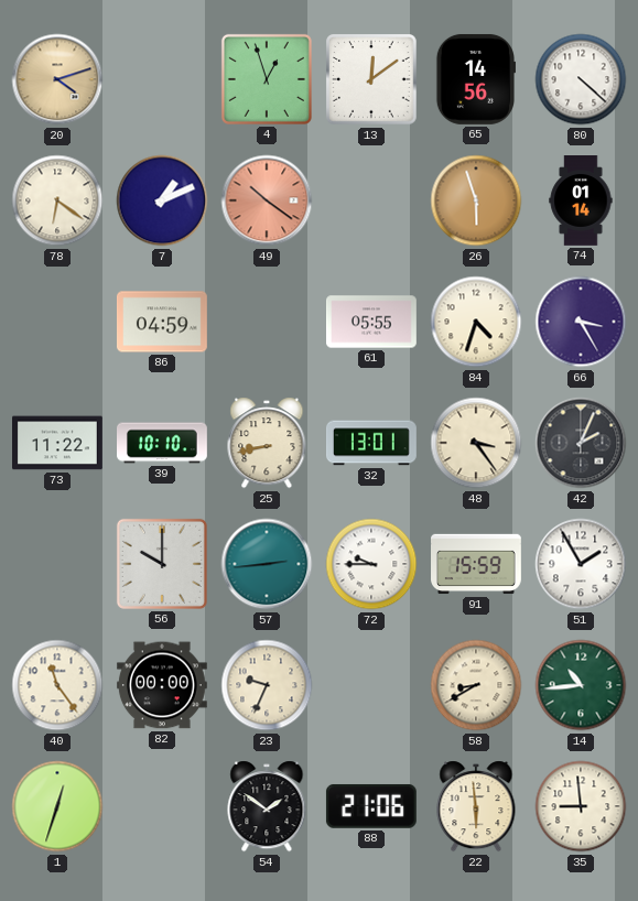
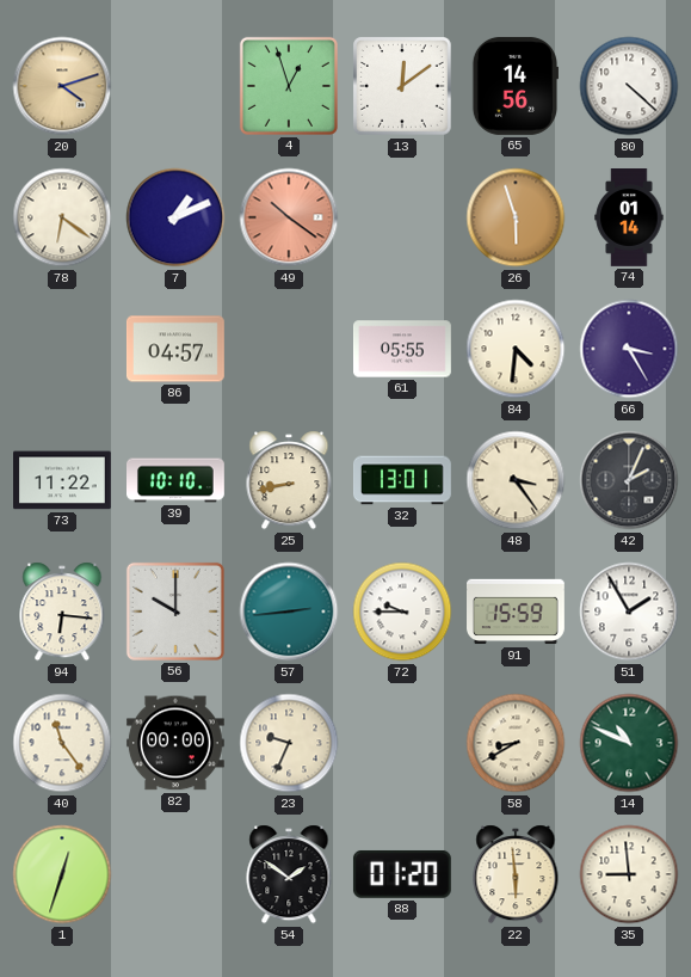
86: 04:59 -> 04:57
84: 4:33 -> 4:31
94: none -> 6:16
14: 10:44 -> 10:49
88: 21:06 -> 01:20
